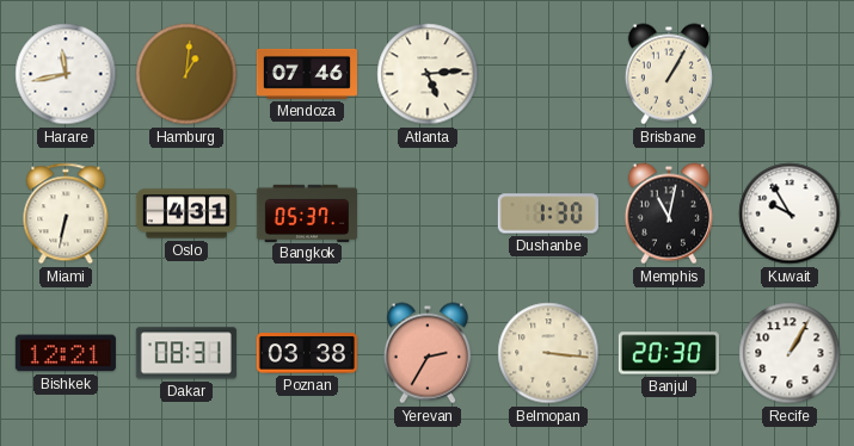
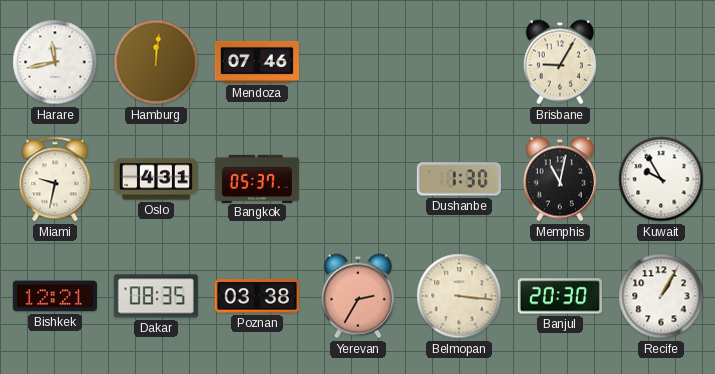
Hamburg: 1:01 -> 12:01
Atlanta: 5:14 -> none
Brisbane: 1:05 -> 9:05
Miami: 6:32 -> 9:32
Dakar: 08:31 -> 08:35
